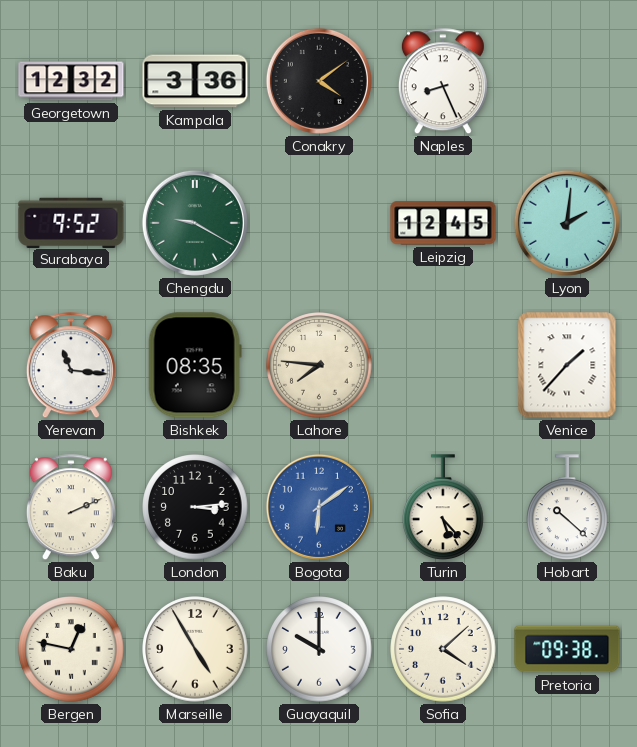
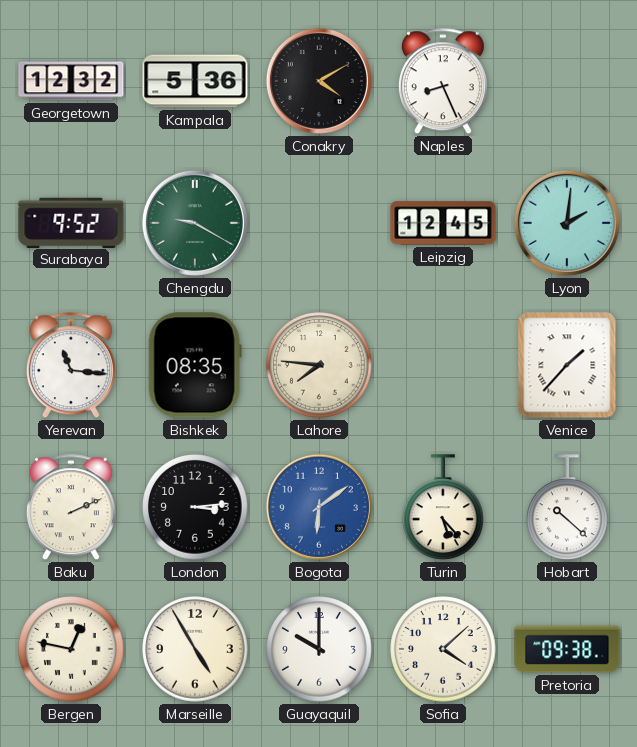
Kampala: 3:36 -> 5:36
Conakry: 4:09 -> 4:10
